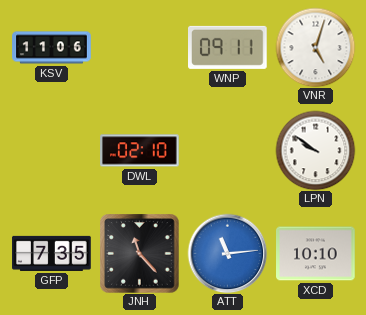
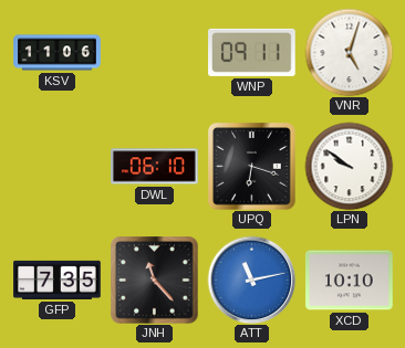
DWL: 02:10 -> 06:10
UPQ: none -> 6:18
ATT: 11:14 -> 11:13
